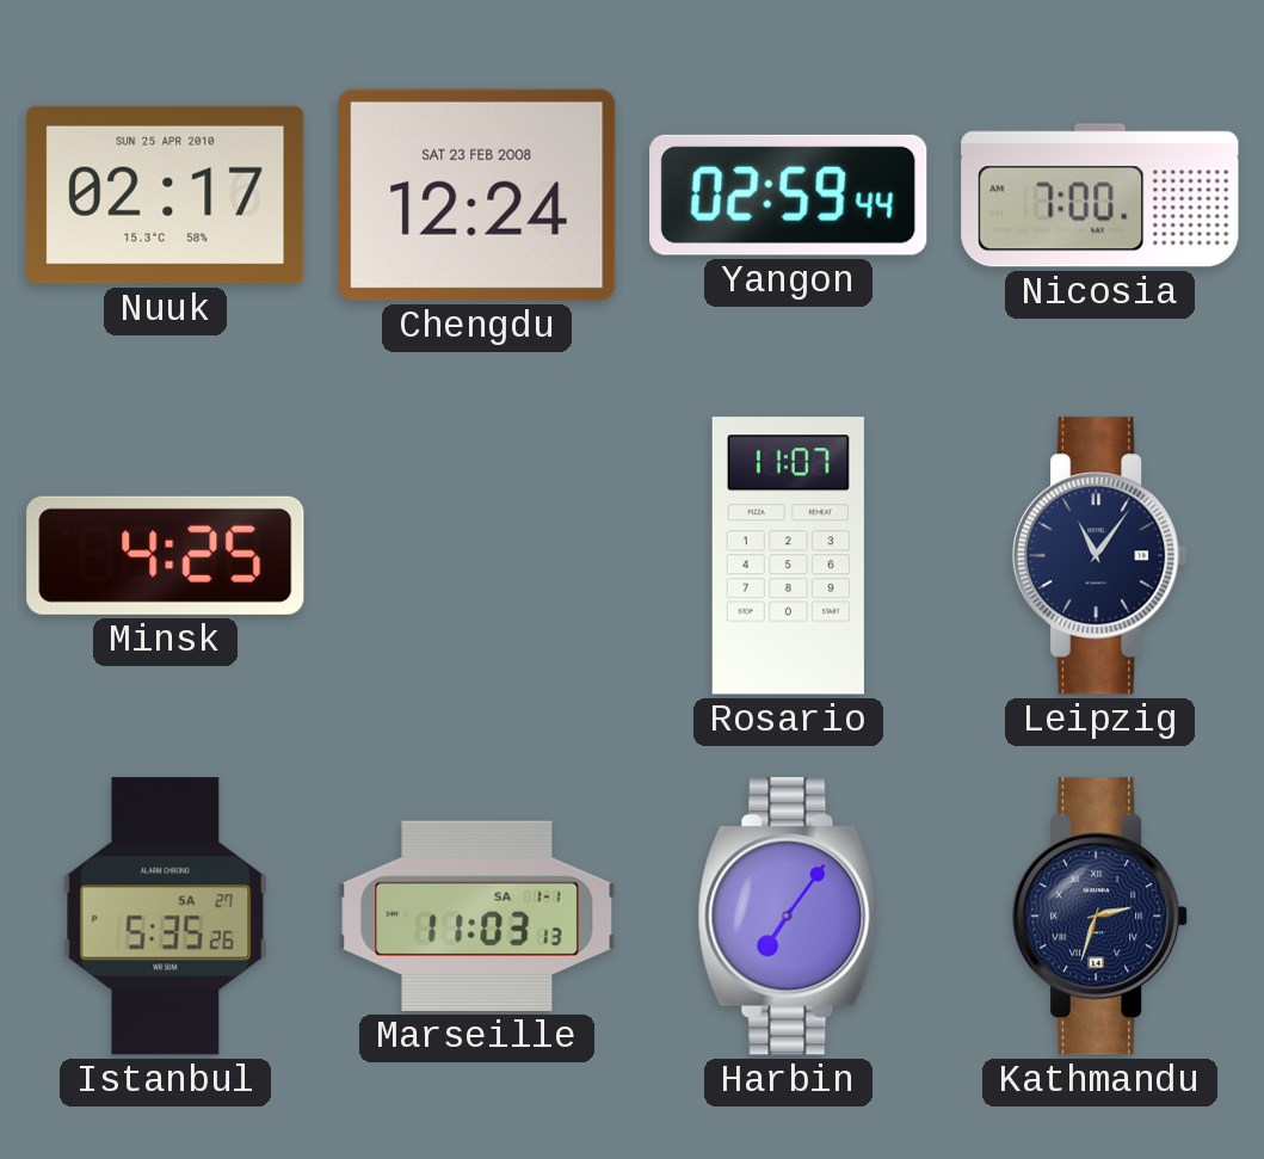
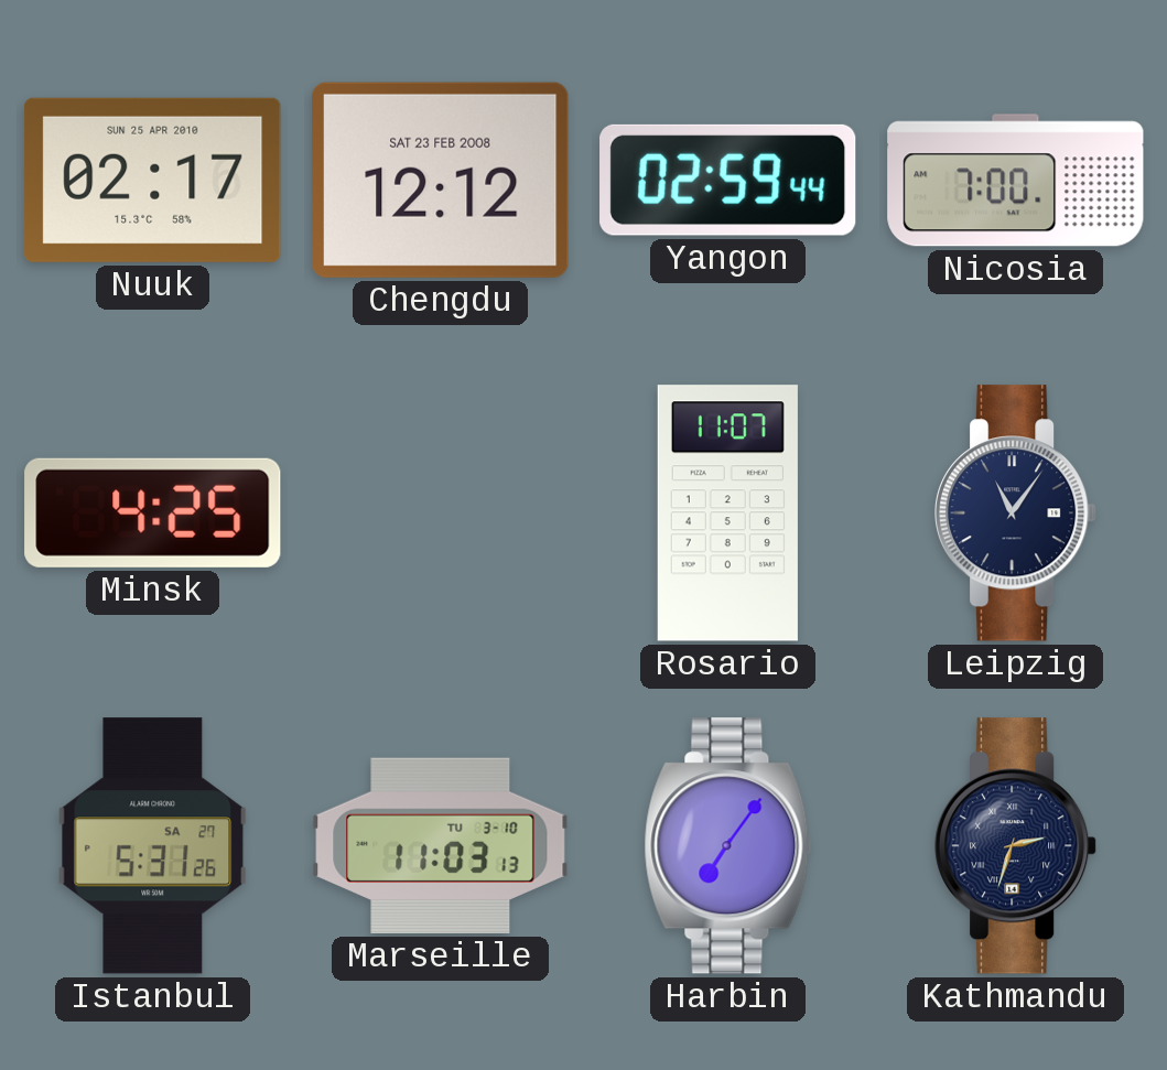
Chengdu: 12:24 -> 12:12
Istanbul: 5:35 -> 5:31
Marseille date: SA 1-1 -> TU 3-10
